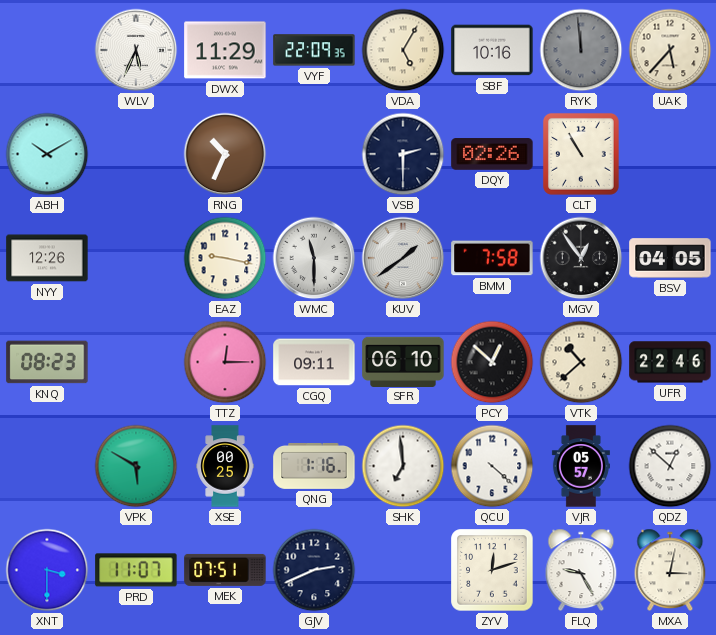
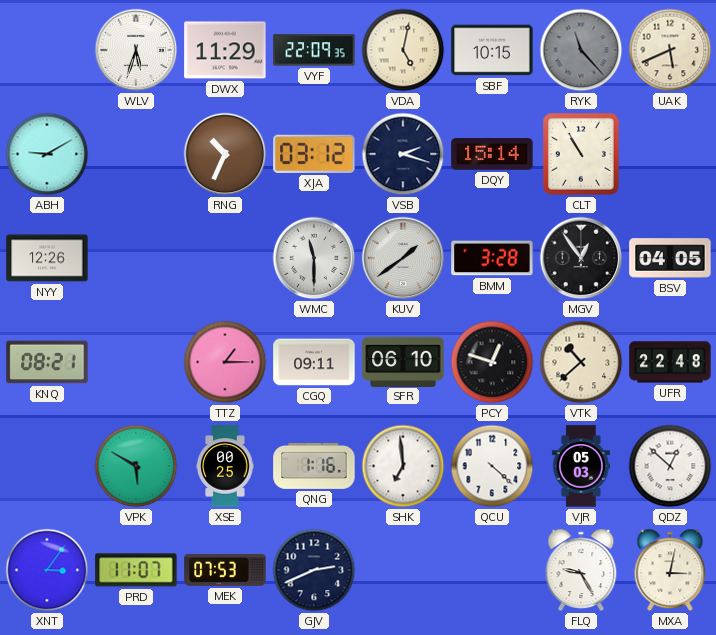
WLV: 5:34 -> 5:33
VDA: 5:05 -> 5:02
SBF: 10:16 -> 10:15
RYK: 11:59 -> 11:23
UAK: 5:37 -> 5:41
ABH: 10:10 -> 9:10
XJA: none -> 03:12
VSB: 2:30 -> 2:18
DQY: 02:26 -> 15:14
EAZ: 9:17 -> none
BMM: 7:58 -> 3:28
KNQ: 08:23 -> 08:21
TTZ: 12:15 -> 1:15
PCY: 12:52 -> 12:48
UFR: 22:46 -> 22:48
VJR: 05:57 -> 05:03
XNT: 3:30 -> 3:06
MEK: 07:51 -> 07:53
ZYV: 12:12 -> none
